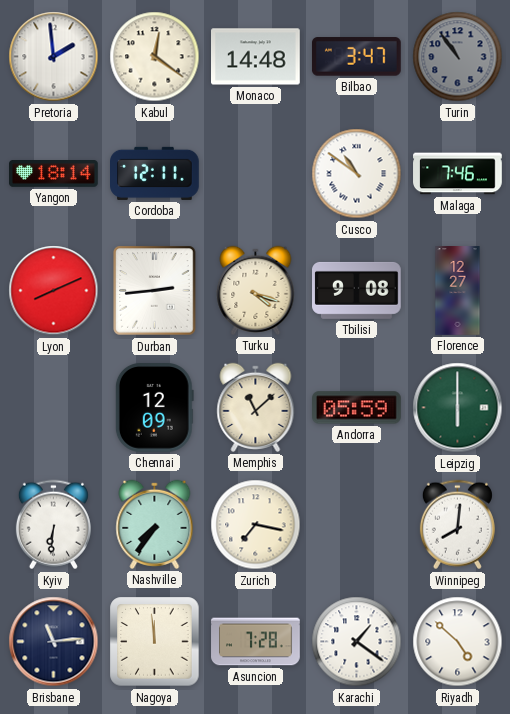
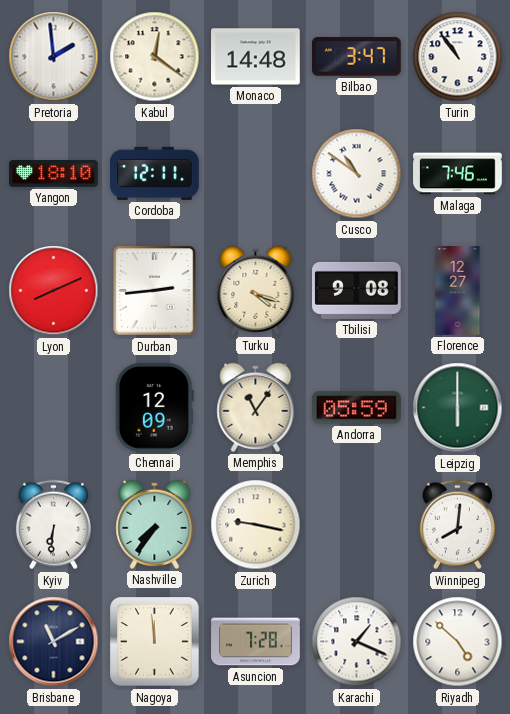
Turin dial: grey -> white
Yangon: 18:14 -> 18:10
Memphis: 11:08 -> 11:06
Zurich: 7:17 -> 9:17
Brisbane: 11:14 -> 11:10
Karachi: 1:21 -> 1:19
